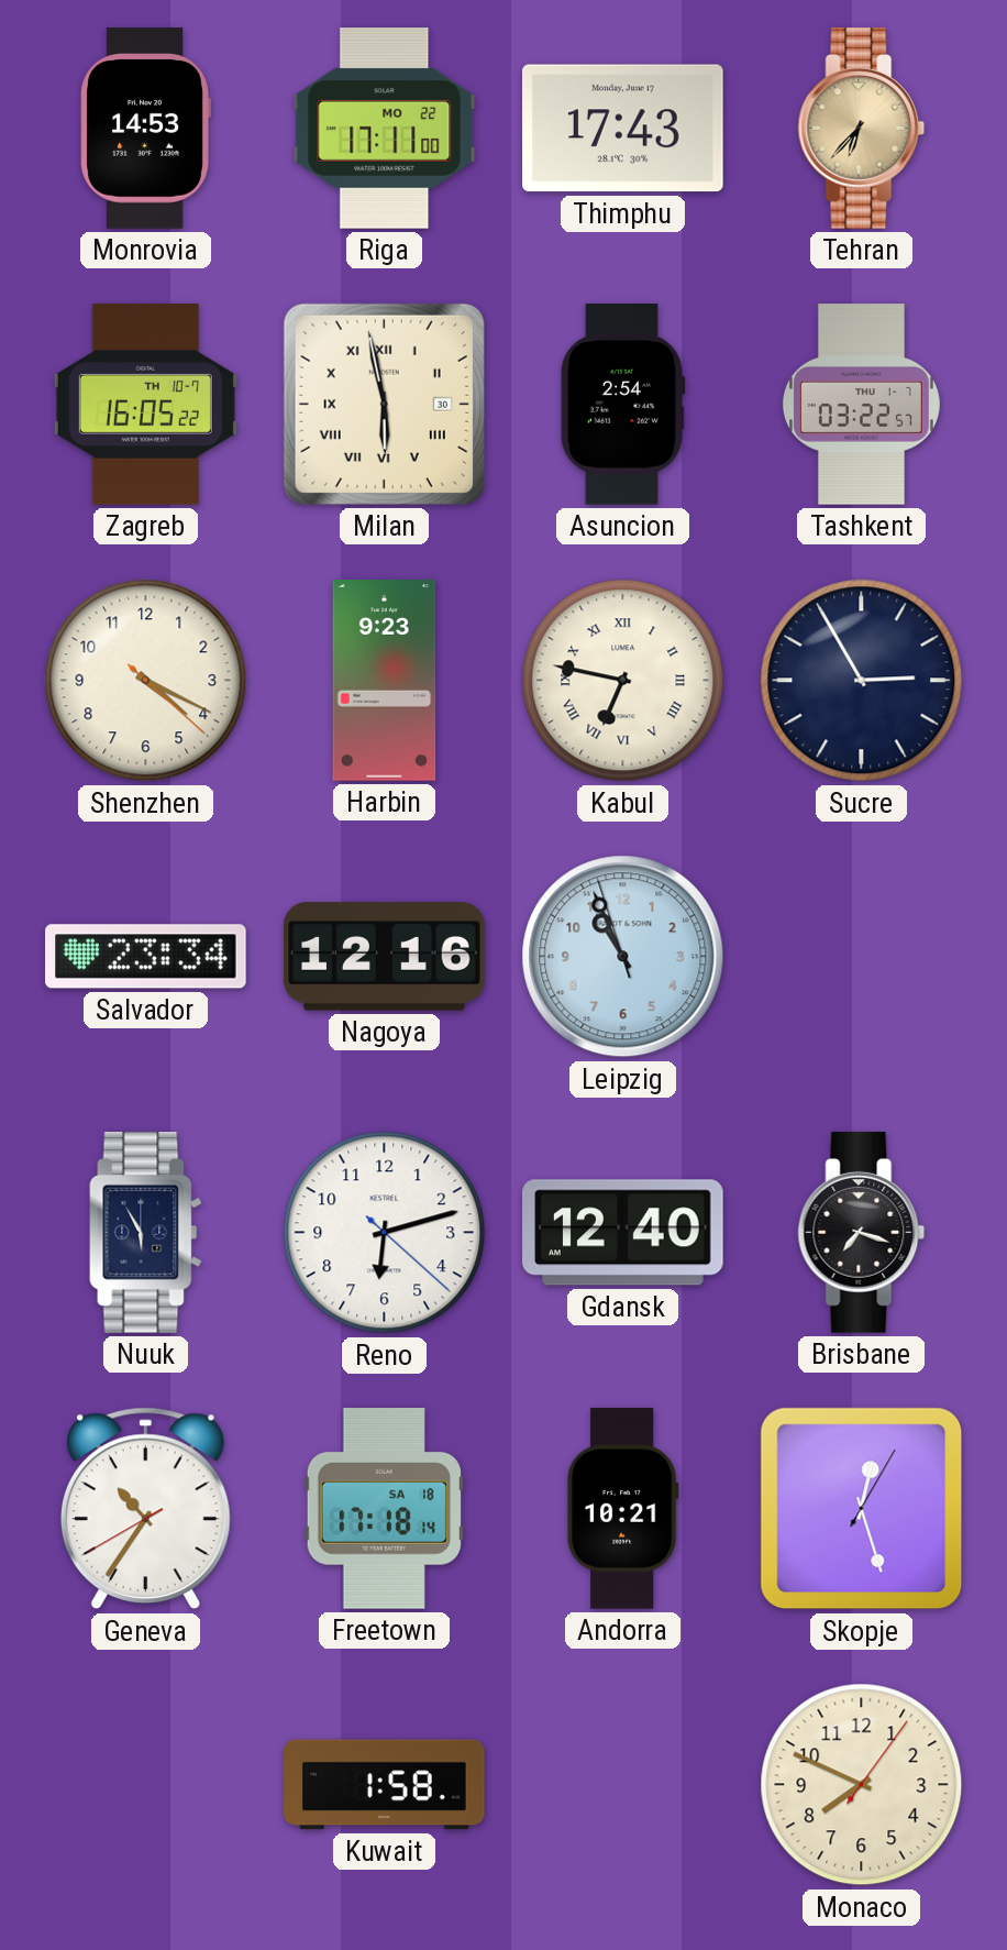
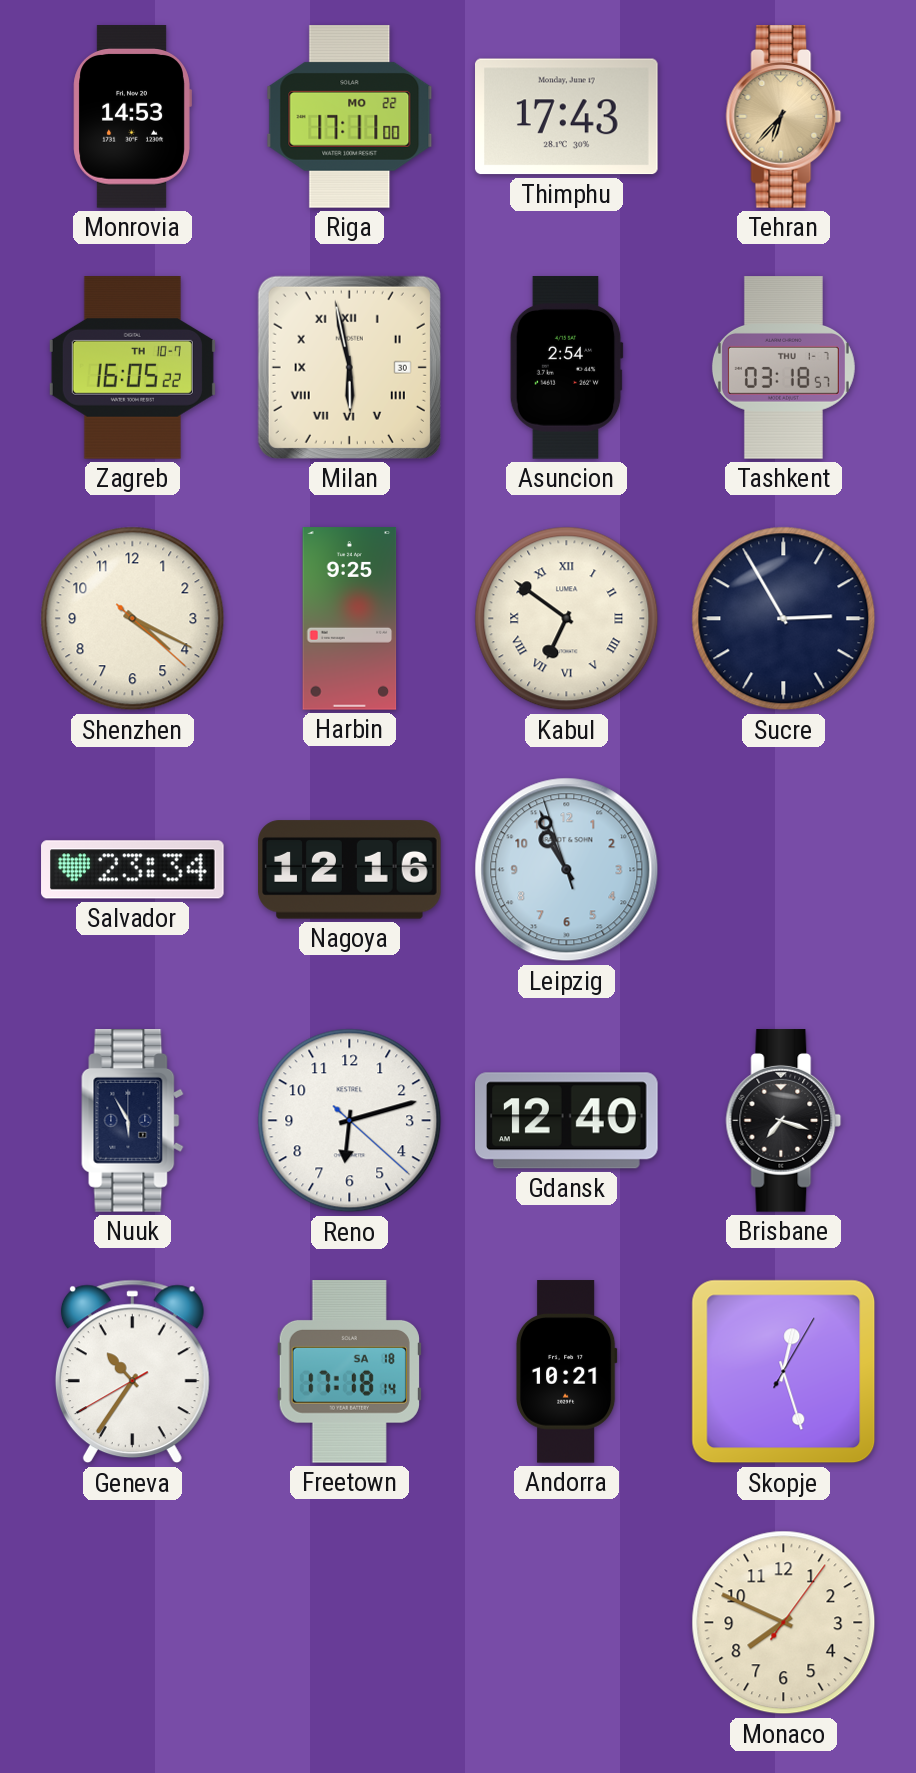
Tashkent: 03:22 -> 03:18
Harbin: 9:23 -> 9:25
Kabul: 6:47 -> 6:51
Kuwait: 1:58 -> none
